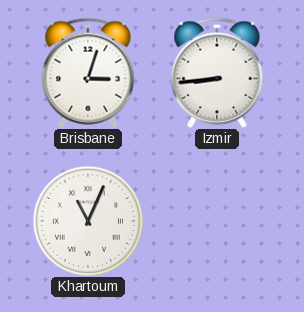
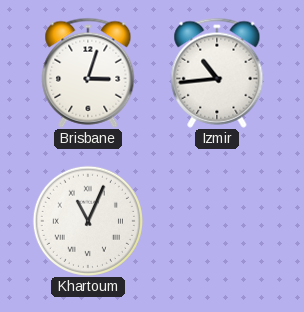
Izmir: 8:44 -> 10:44
